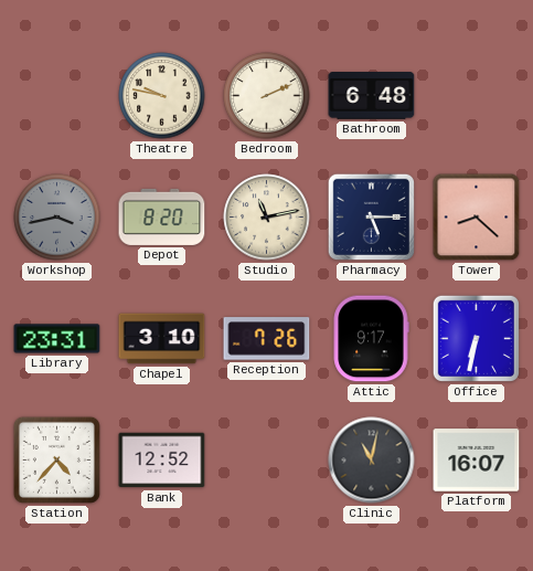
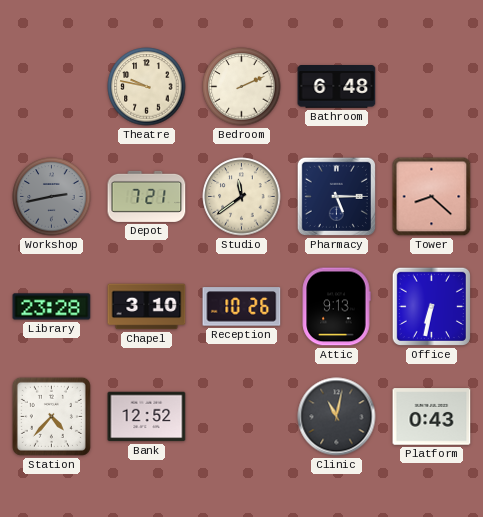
Workshop: 3:43 -> 2:43
Depot: 8:20 -> 7:21
Studio: 11:13 -> 11:39
Library: 23:31 -> 23:28
Reception: 7:26 -> 10:26
Attic: 9:17 -> 9:13
Platform: 16:07 -> 0:43
